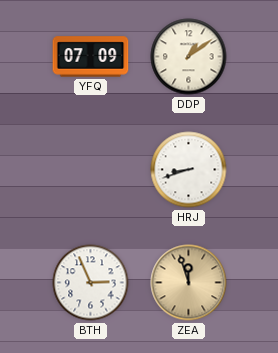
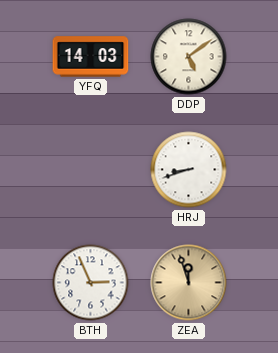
YFQ: 07:09 -> 14:03
DDP: 1:09 -> 5:09
